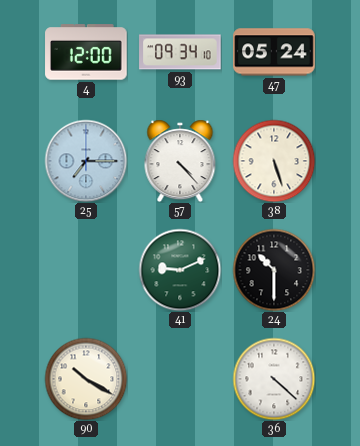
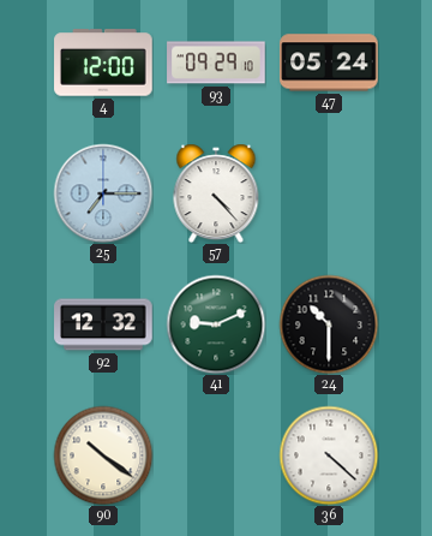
93: 09:34 -> 09:29
38: 5:27 -> none
92: none -> 12:32
90: 10:20 -> 10:21
